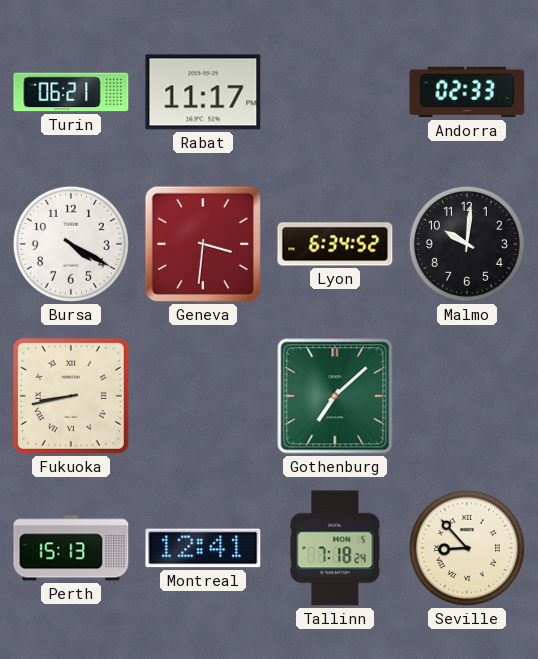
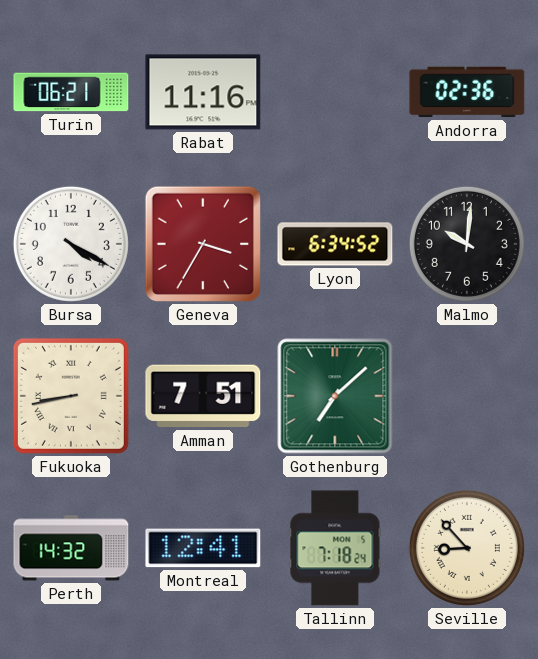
Rabat: 11:17 -> 11:16
Andorra: 02:33 -> 02:36
Geneva: 3:31 -> 3:35
Amman: none -> 7:51
Perth: 15:13 -> 14:32
